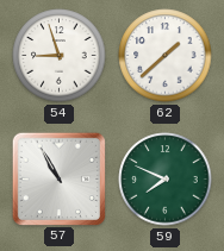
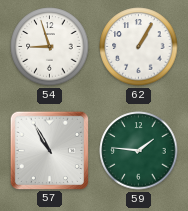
62: 1:38 -> 1:05
59: 7:49 -> 1:46
